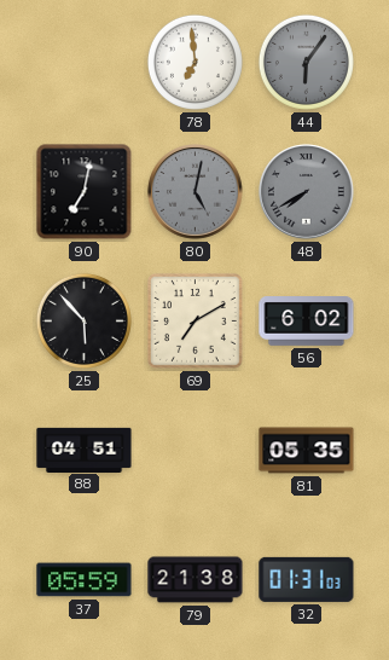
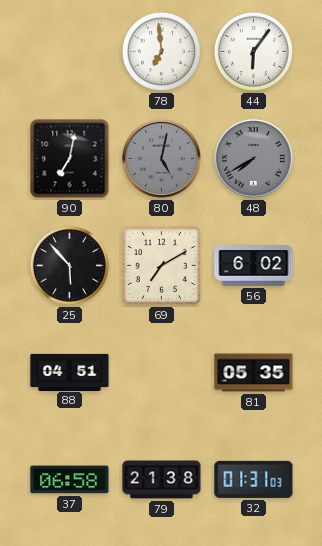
44 dial: grey -> white
37: 05:59 -> 06:58
